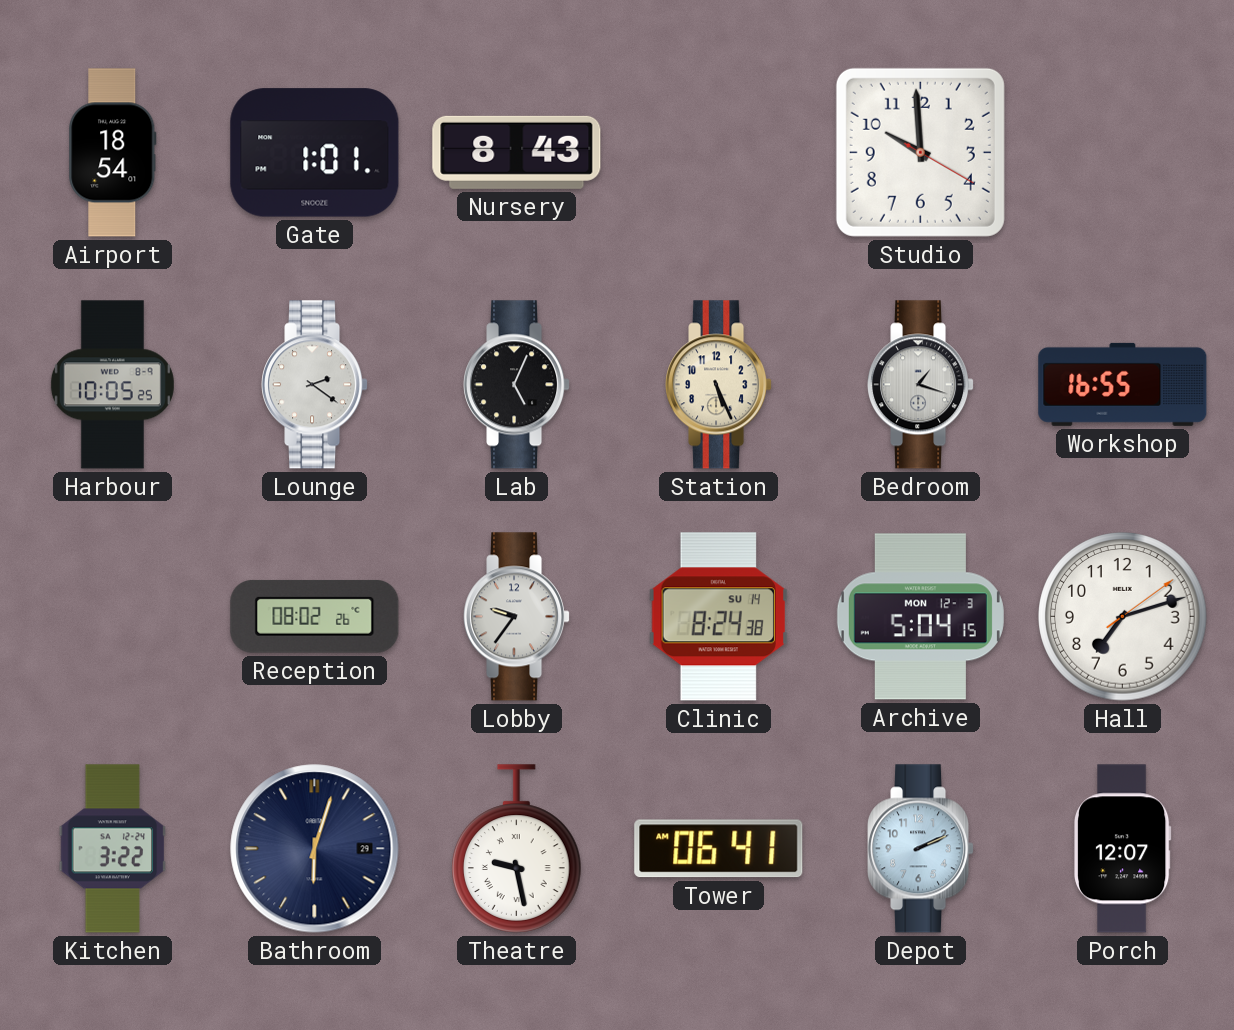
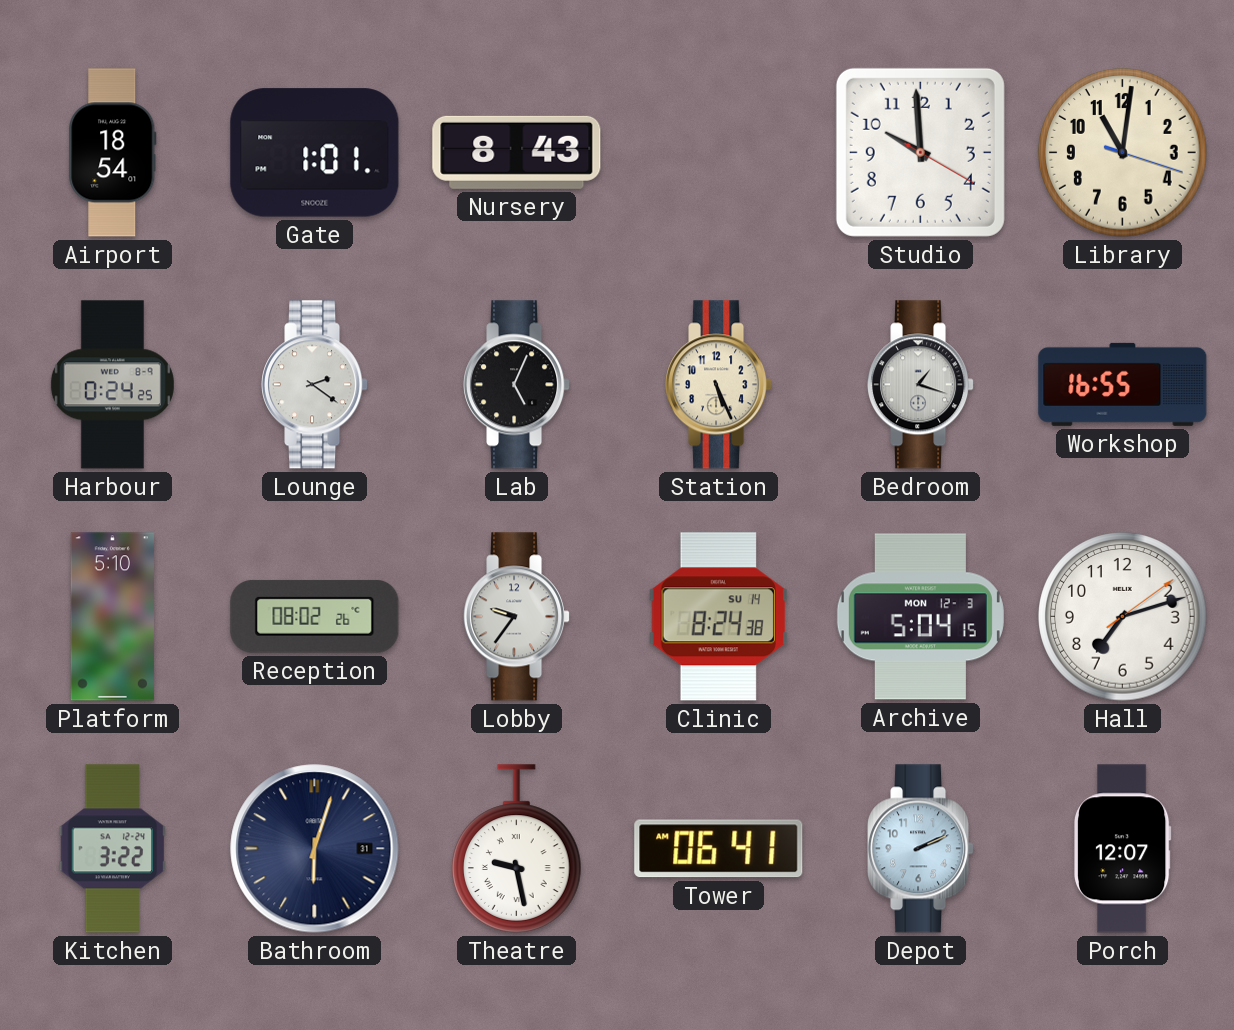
Library: none -> 11:01
Harbour: 10:05 -> 0:24
Platform: none -> 5:10
Bathroom date: 29 -> 31
